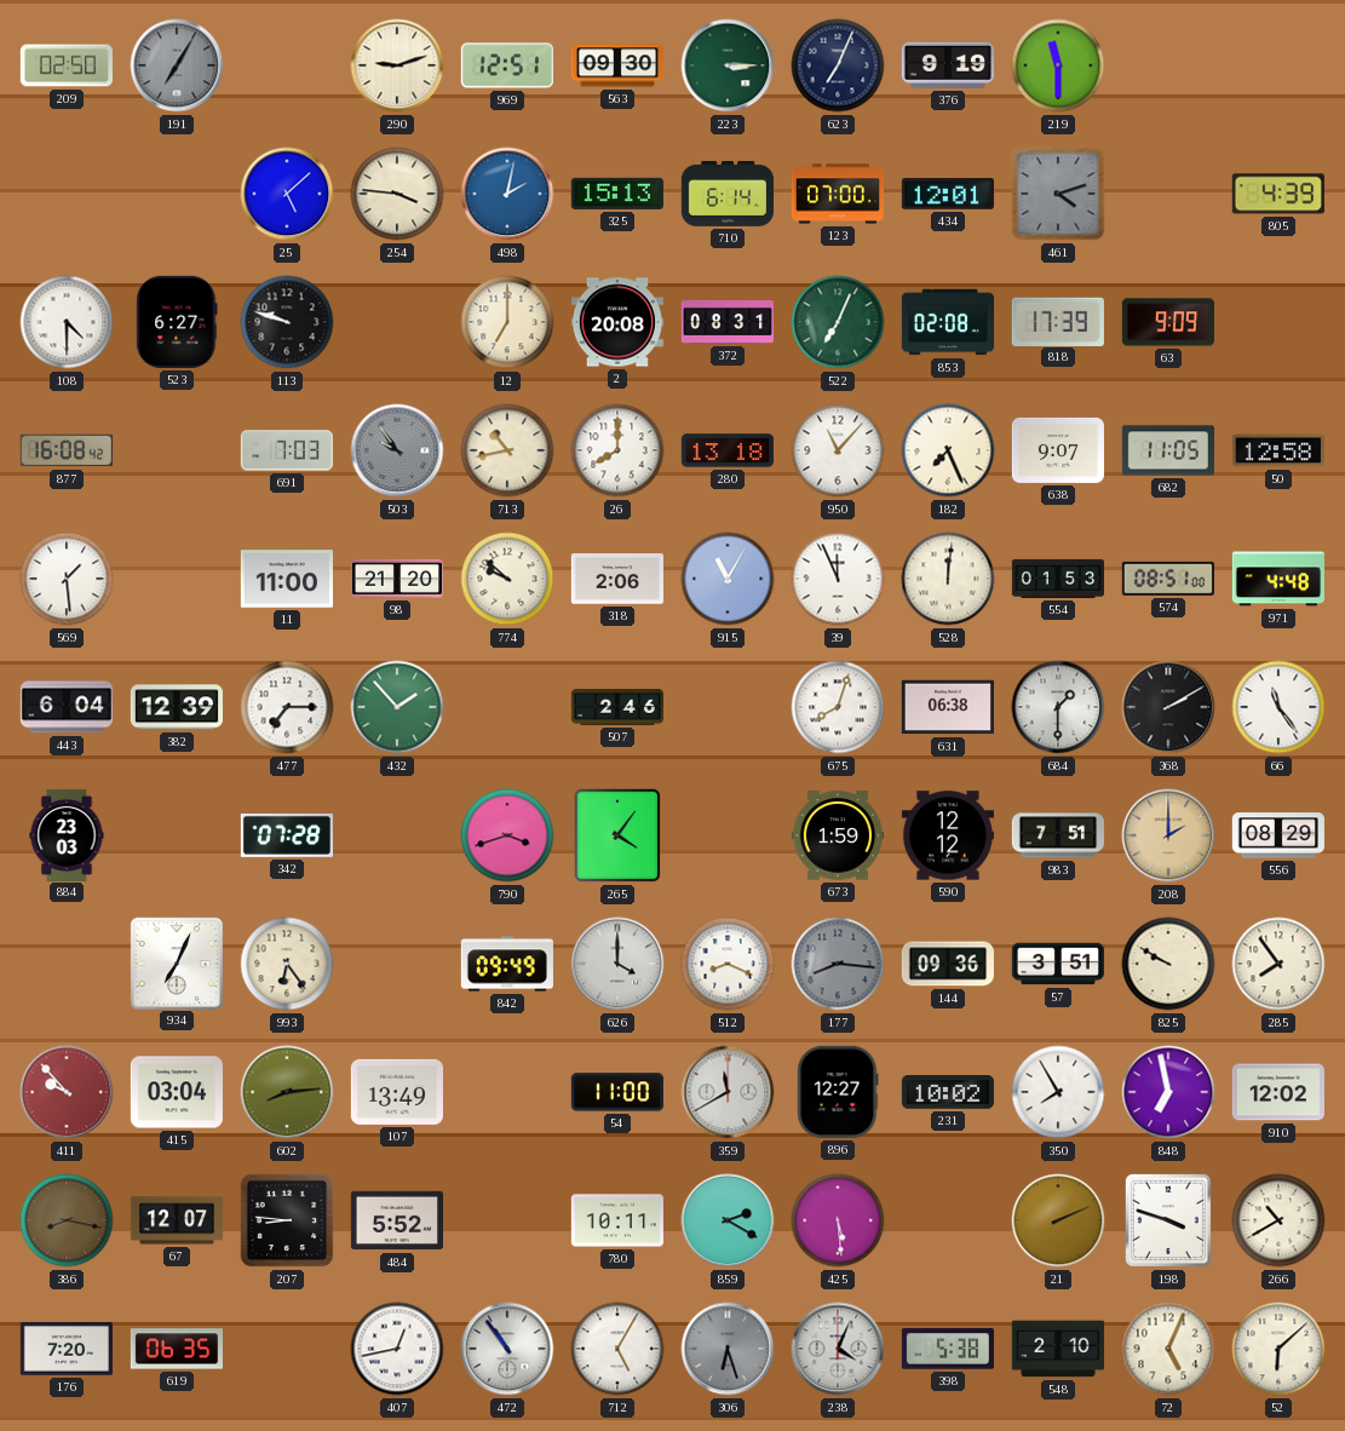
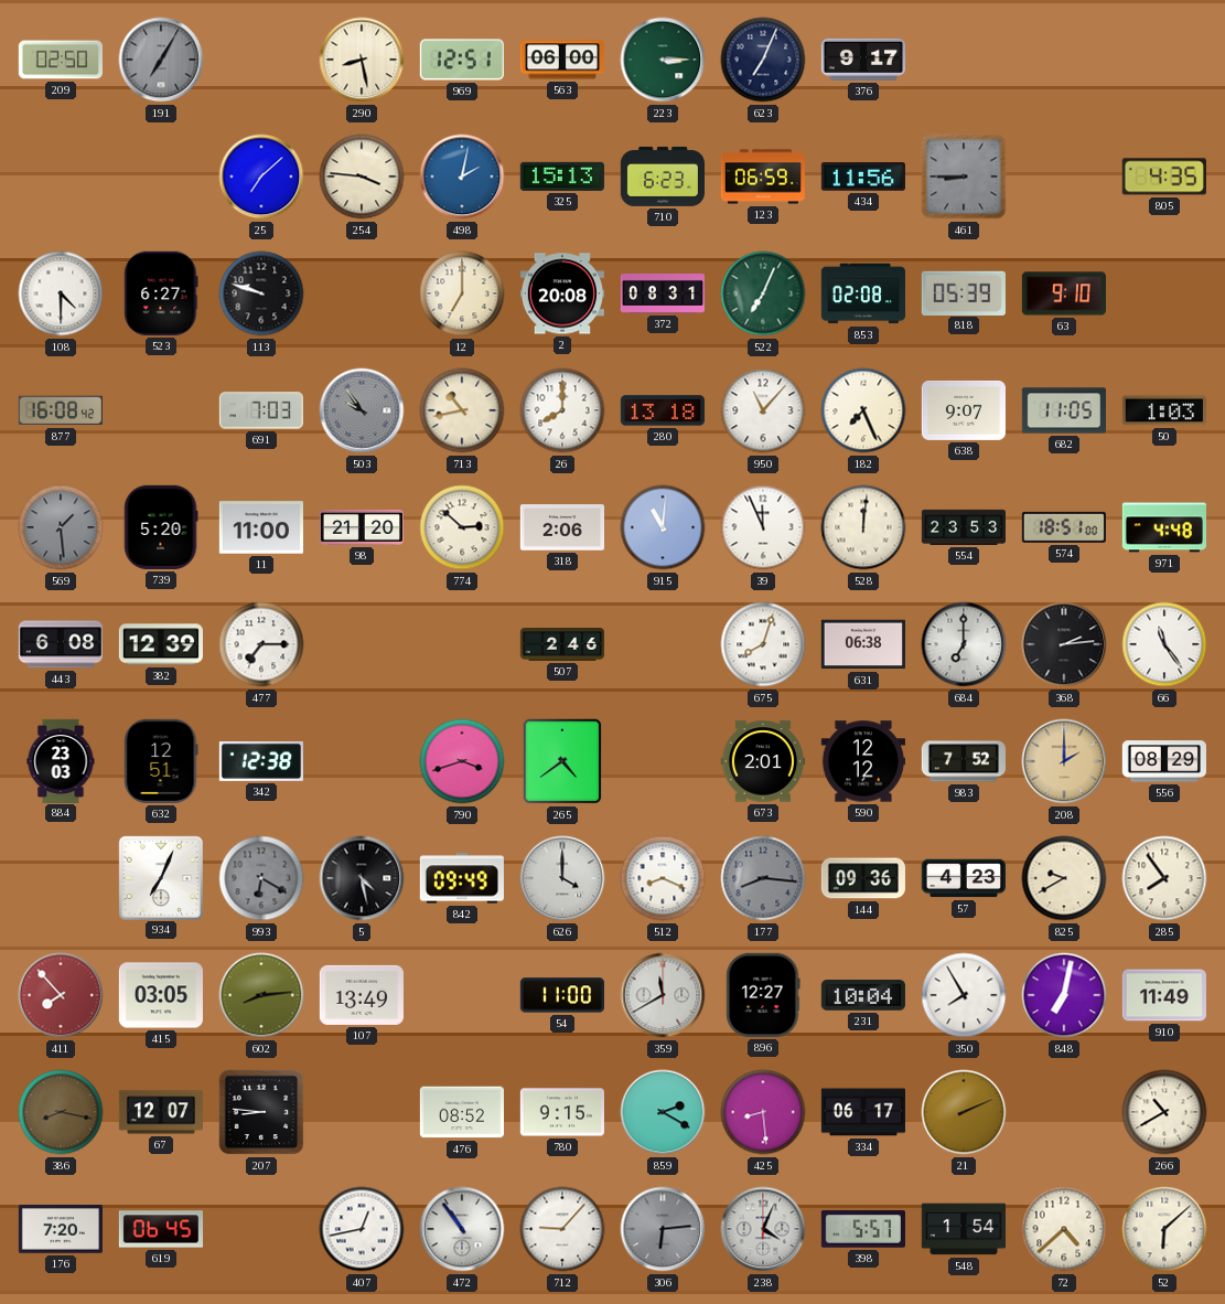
290: 9:12 -> 8:28
563: 09:30 -> 06:00
376: 9:19 -> 9:17
219: 11:30 -> none
25: 5:08 -> 7:08
710: 6:14 -> 6:23
123: 07:00 -> 06:59
434: 12:01 -> 11:56
461: 4:12 -> 8:45
805: 4:39 -> 4:35
818: 17:39 -> 05:39
63: 9:09 -> 9:10
50: 12:58 -> 1:03
569 dial: white -> grey
739: none -> 5:20
774: 9:52 -> 2:52
915: 11:05 -> 11:01
554: 01:53 -> 23:53
574: 08:51 -> 18:51
443: 6:04 -> 6:08
432: 1:53 -> none
684: 1:30 -> 7:00
368: 2:10 -> 2:14
632: none -> 12:51
342: 07:28 -> 12:38
265: 4:06 -> 4:39
673: 1:59 -> 2:01
983: 7:51 -> 7:52
993: 6:24 -> 6:20
993 dial: cream -> grey
5: none -> 4:28
57: 3:51 -> 4:23
825: 9:50 -> 9:40
411: 9:53 -> 7:53
415: 03:04 -> 03:05
231: 10:02 -> 10:04
848: 6:58 -> 7:02
910: 12:02 -> 11:49
484: 5:52 -> none
476: none -> 08:52
780: 10:11 -> 9:15
425: 5:29 -> 8:29
334: none -> 06:17
198: 3:48 -> none
619: 06:35 -> 06:45
712: 5:05 -> 9:07
306: 6:27 -> 6:14
398: 5:38 -> 5:57
548: 2:10 -> 1:54
72: 5:04 -> 4:38
